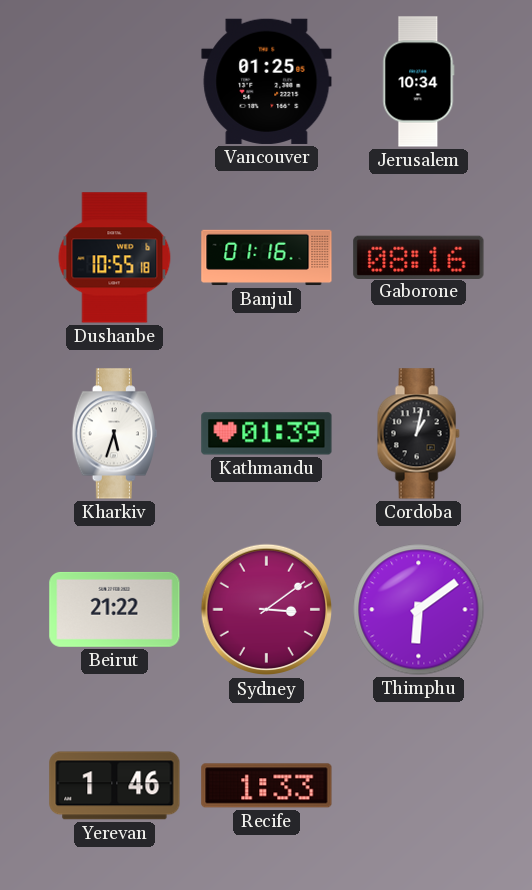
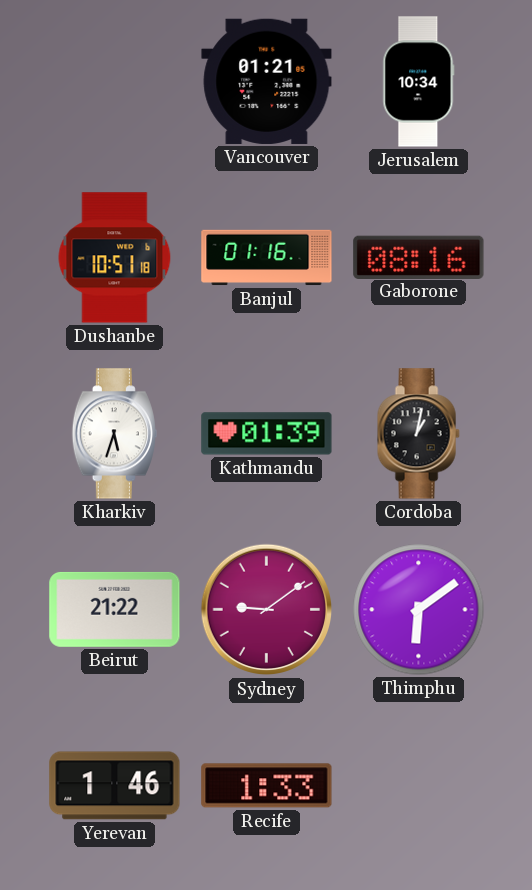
Vancouver: 01:25 -> 01:21
Dushanbe: 10:55 -> 10:51
Sydney: 3:09 -> 9:09
